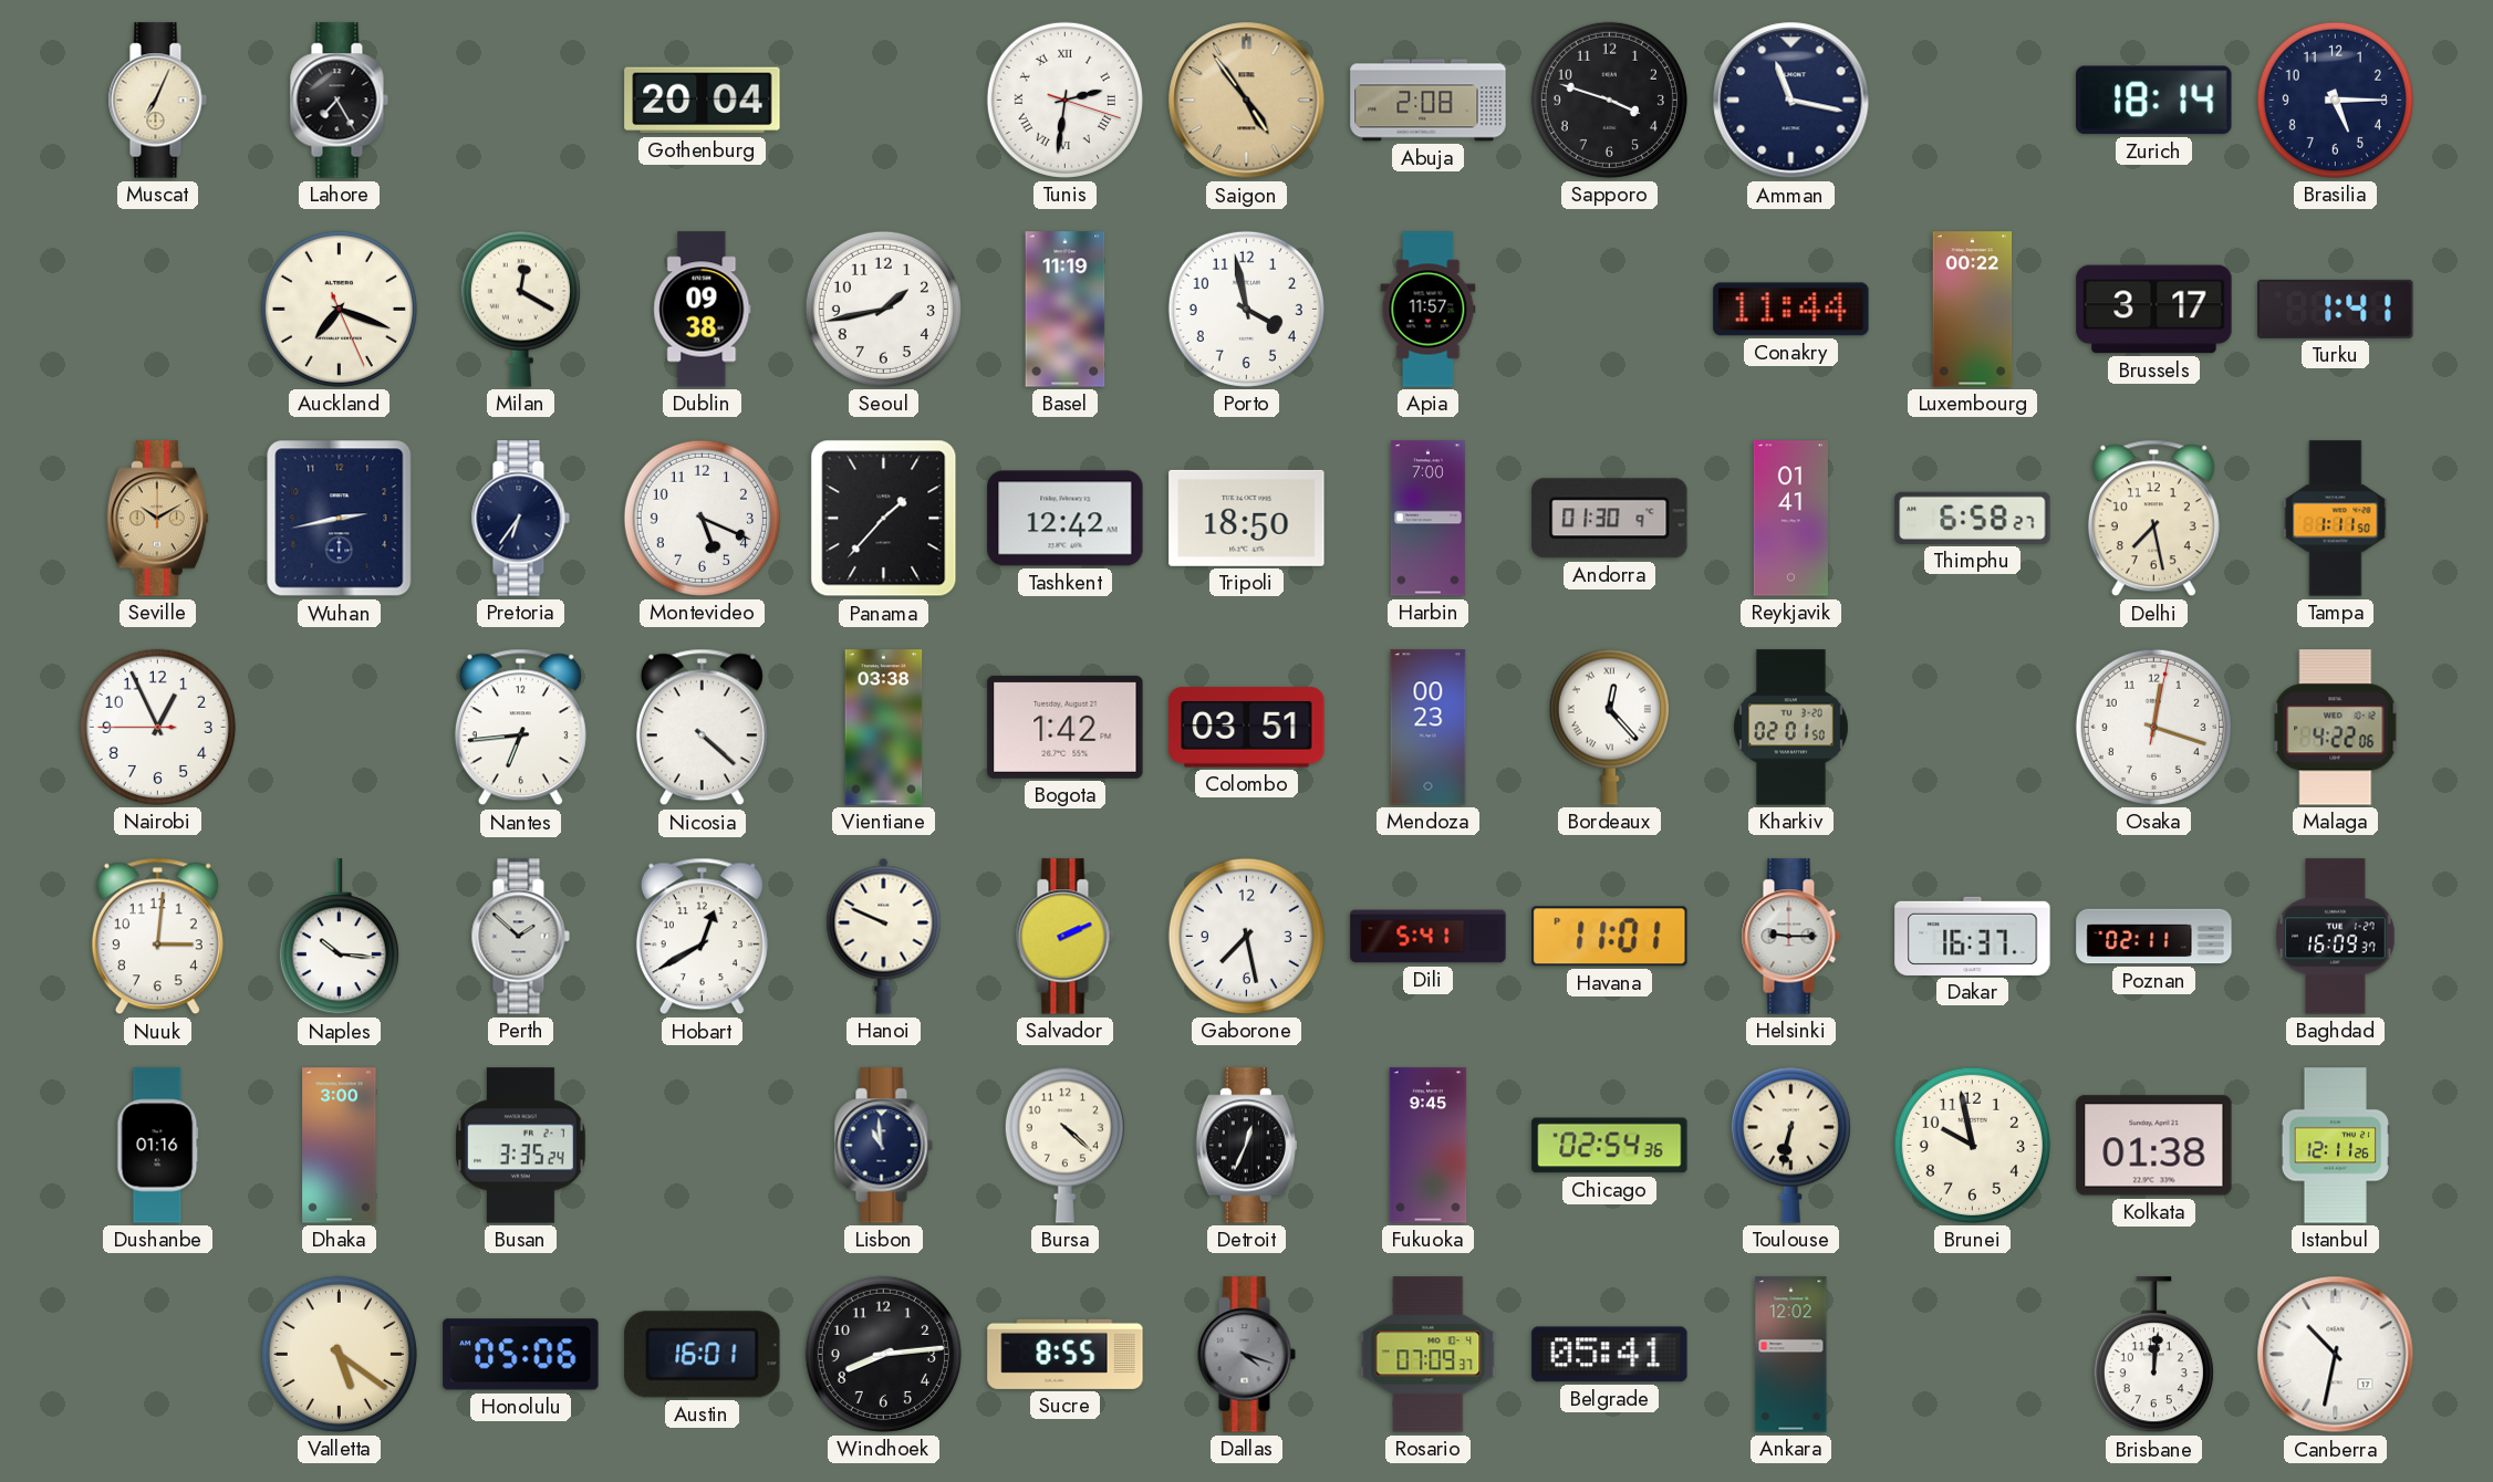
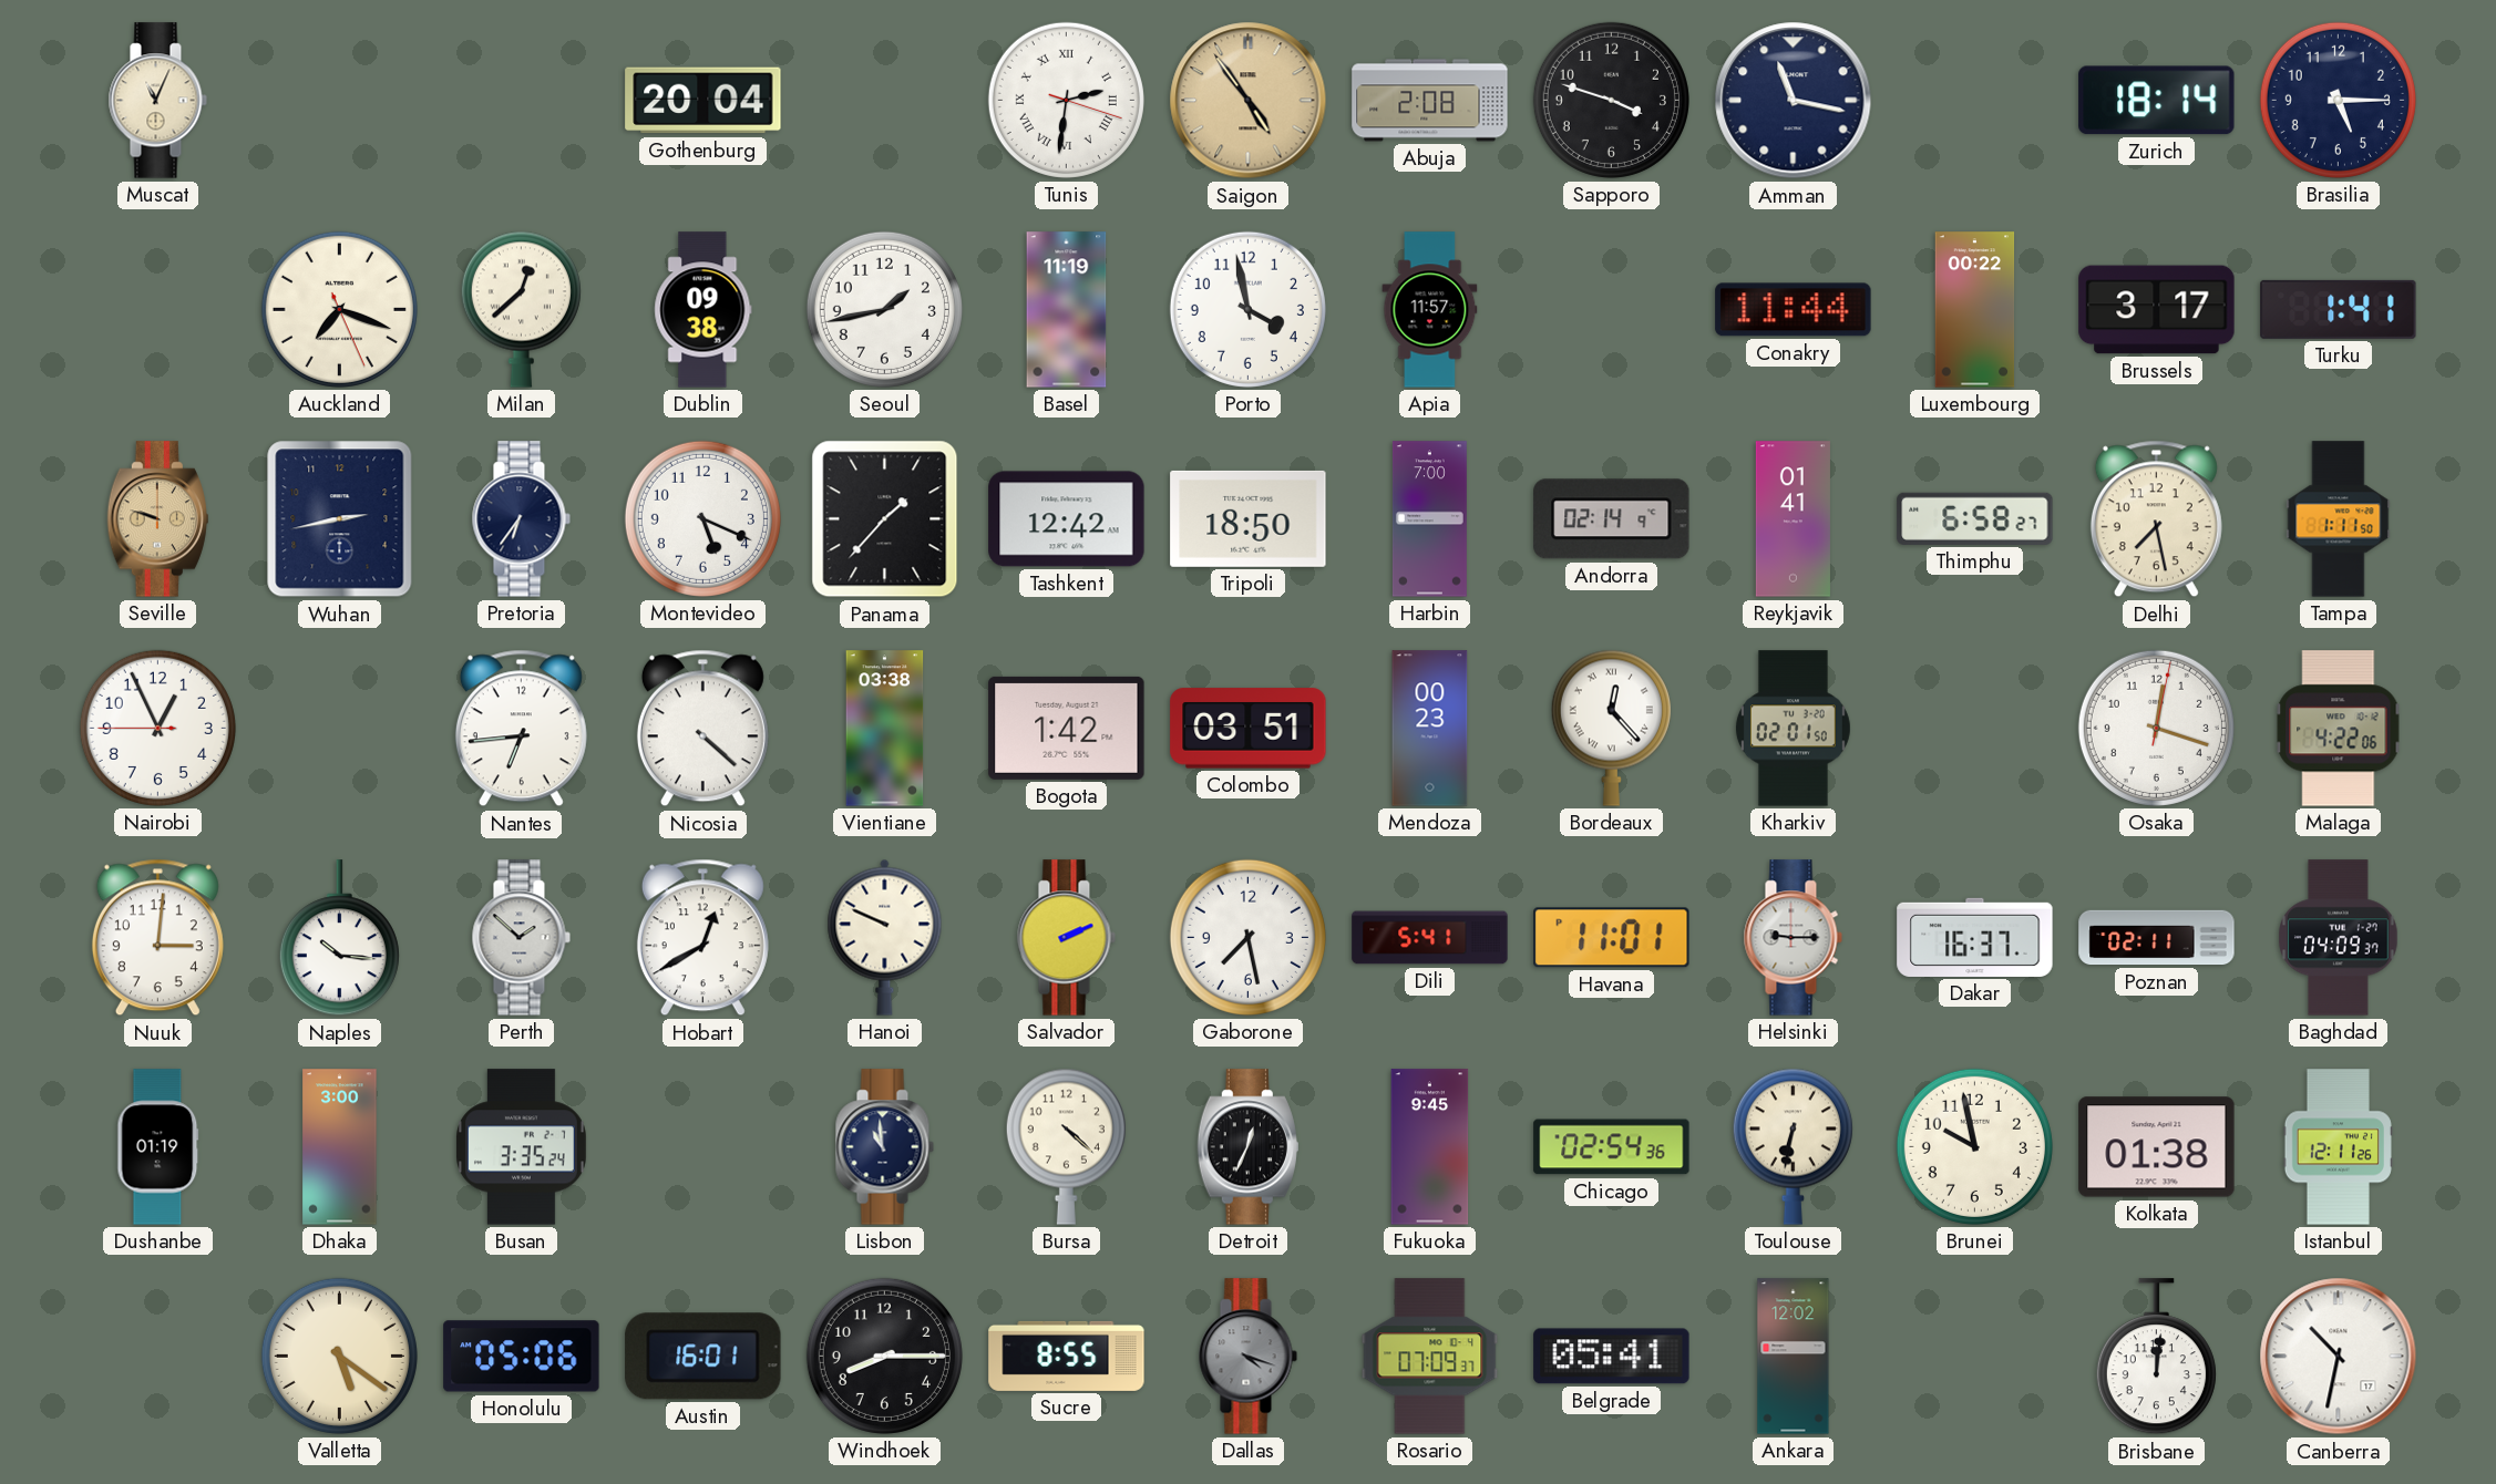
Muscat: 7:04 -> 11:04
Lahore: 7:25 -> none
Milan: 12:20 -> 12:38
Seville: 10:10 -> 9:48
Andorra: 01:30 -> 02:14
Baghdad: 16:09 -> 04:09
Dushanbe: 01:16 -> 01:19
Windhoek: 8:14 -> 8:15
